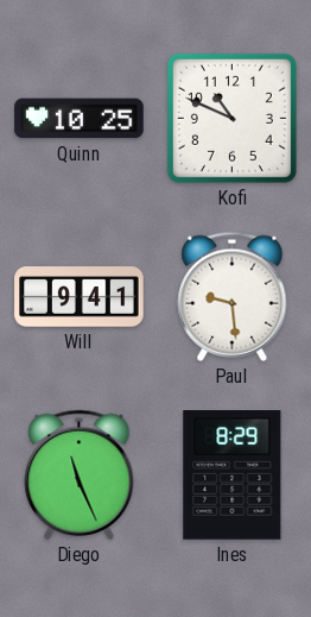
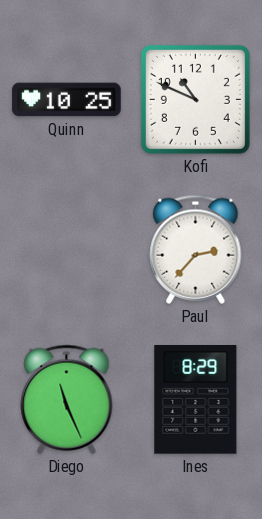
Will: 9:41 -> none
Paul: 9:29 -> 2:37
